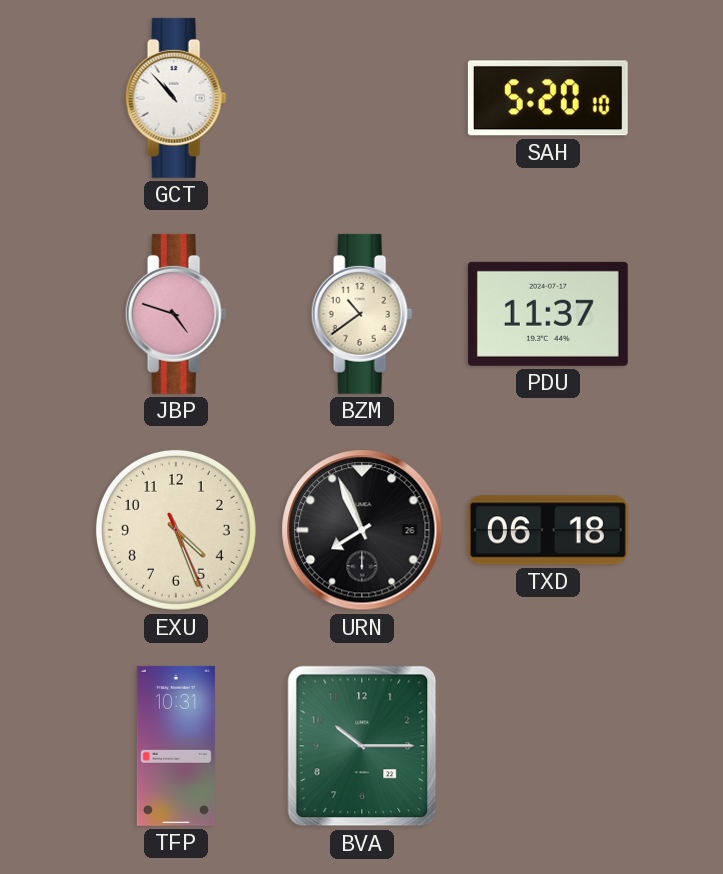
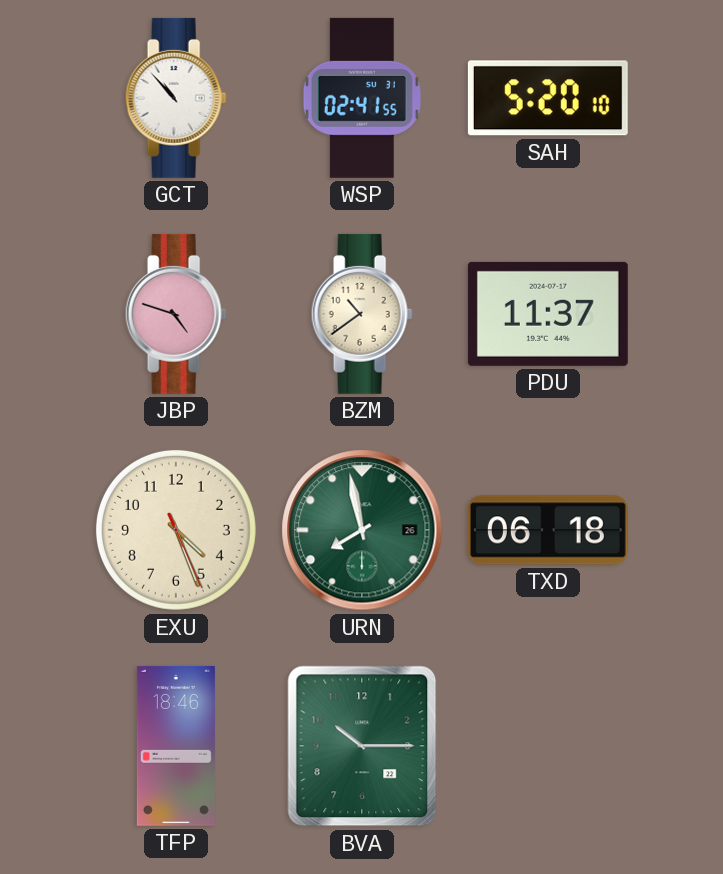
WSP: none -> 02:41
URN: 7:56 -> 7:58
URN dial: black -> green
TFP: 10:31 -> 18:46
